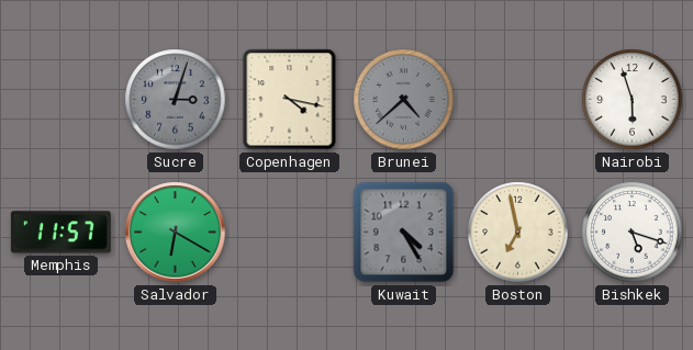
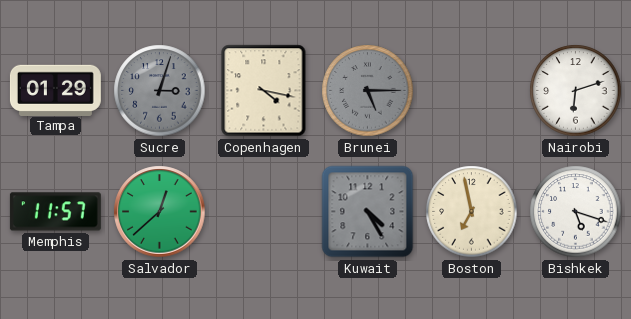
Tampa: none -> 01:29
Brunei: 4:38 -> 5:15
Nairobi: 5:57 -> 6:12
Salvador: 6:20 -> 12:38
